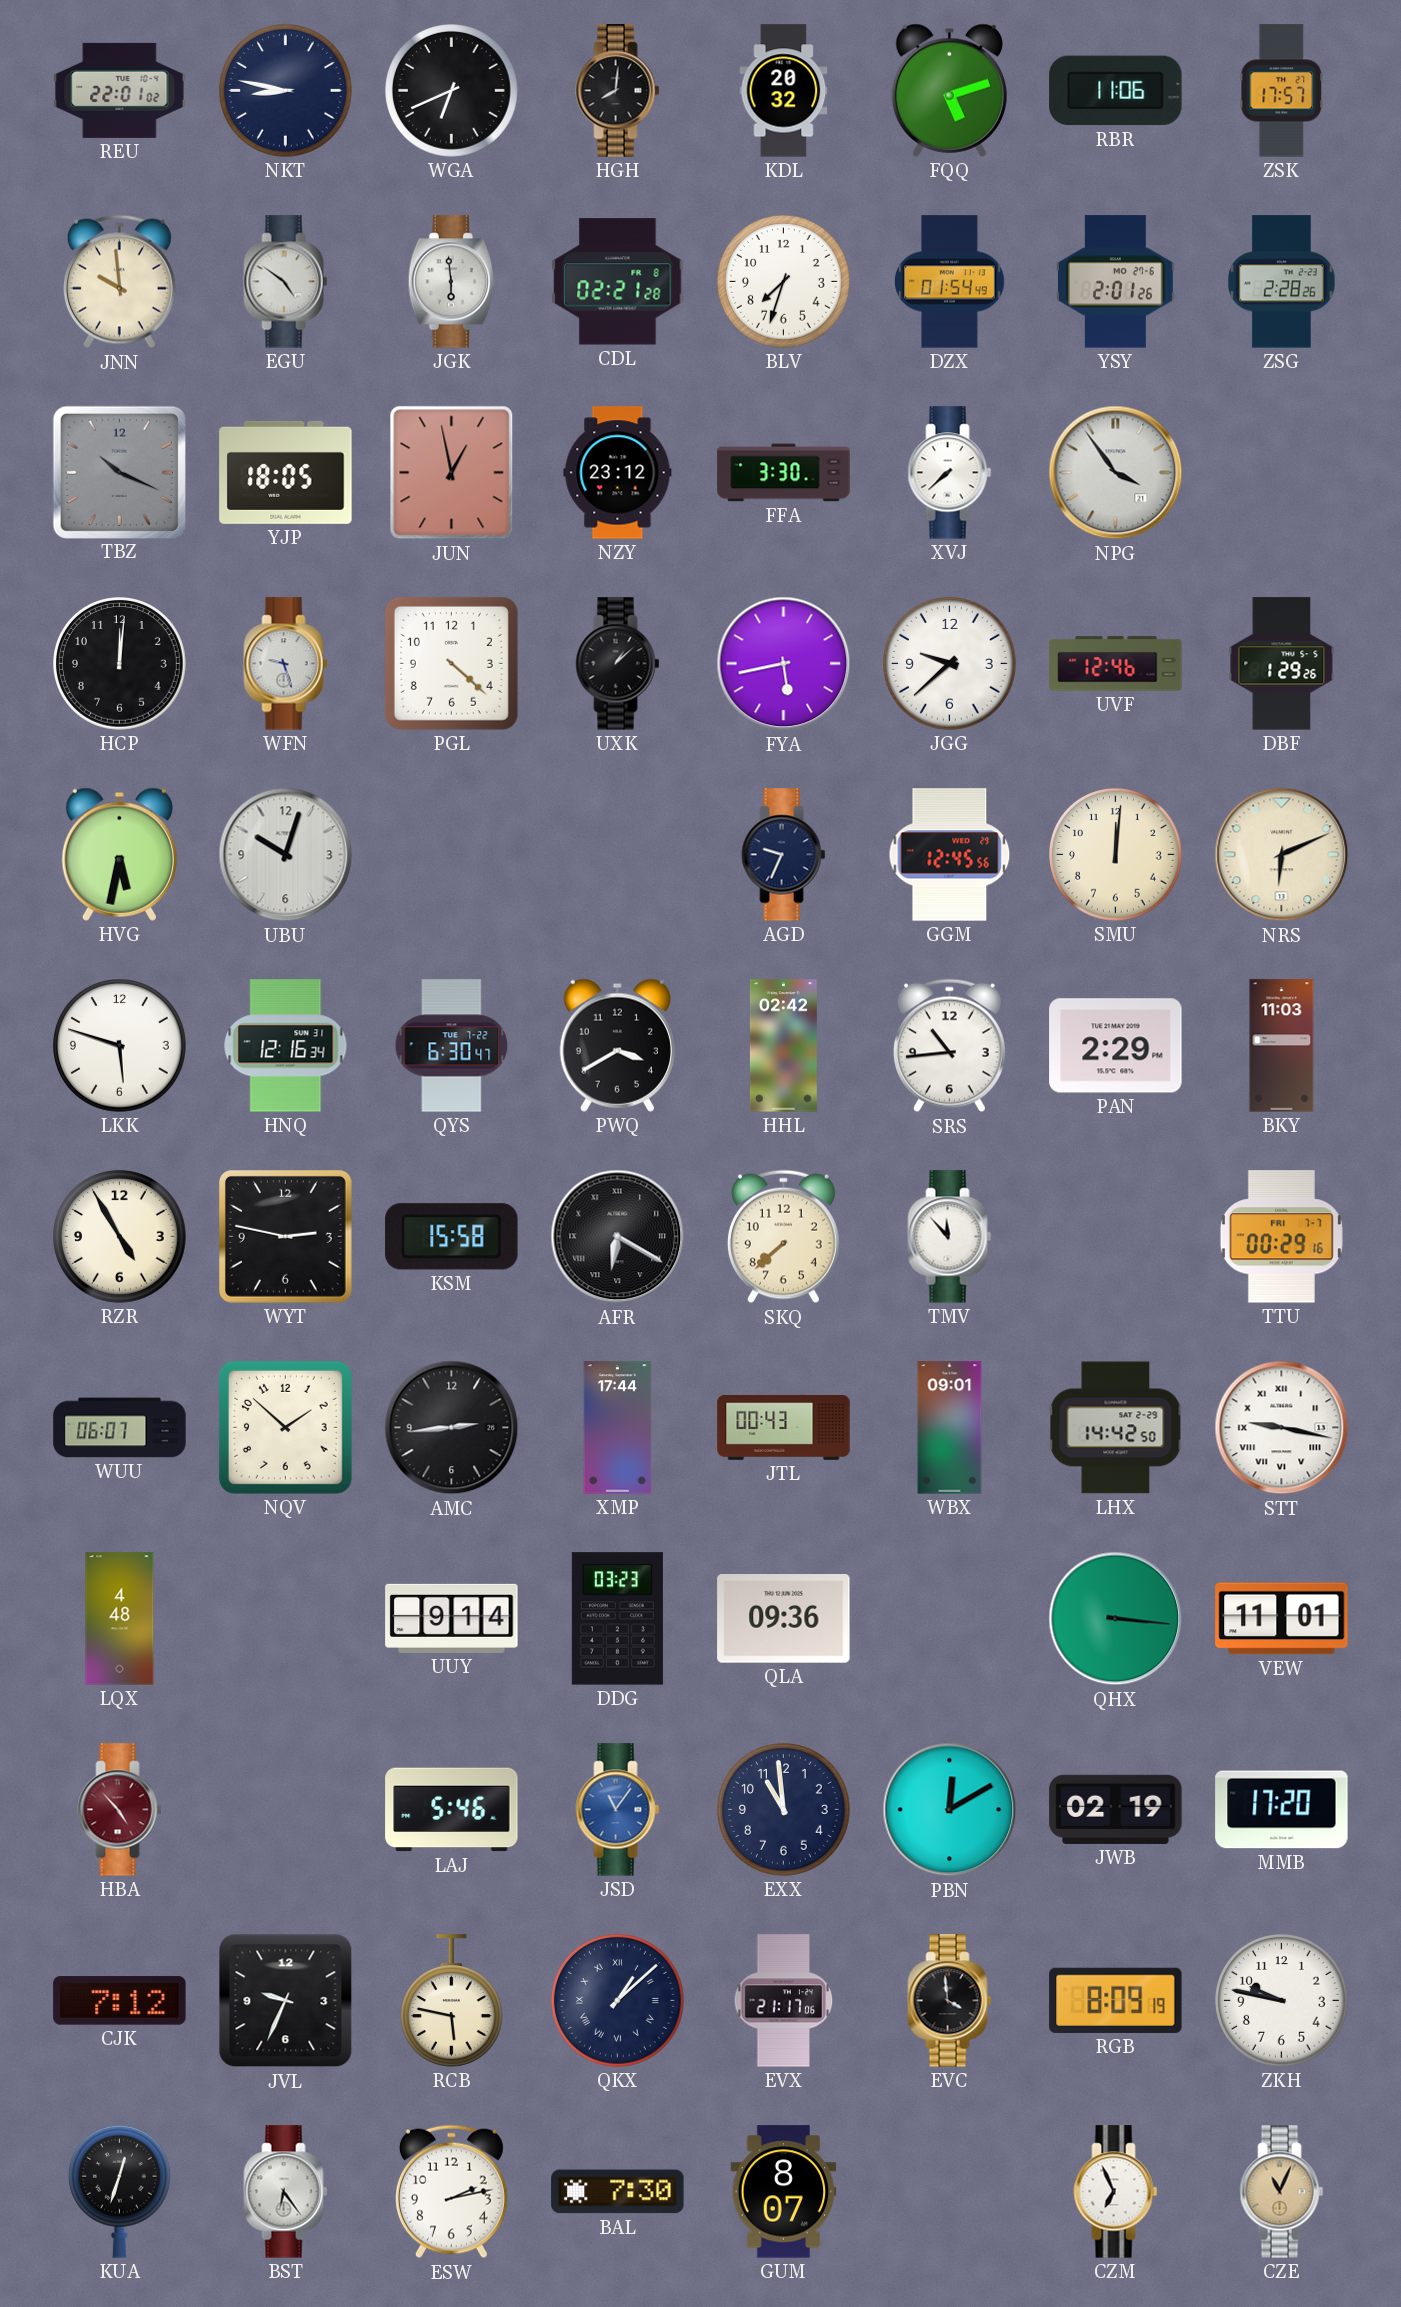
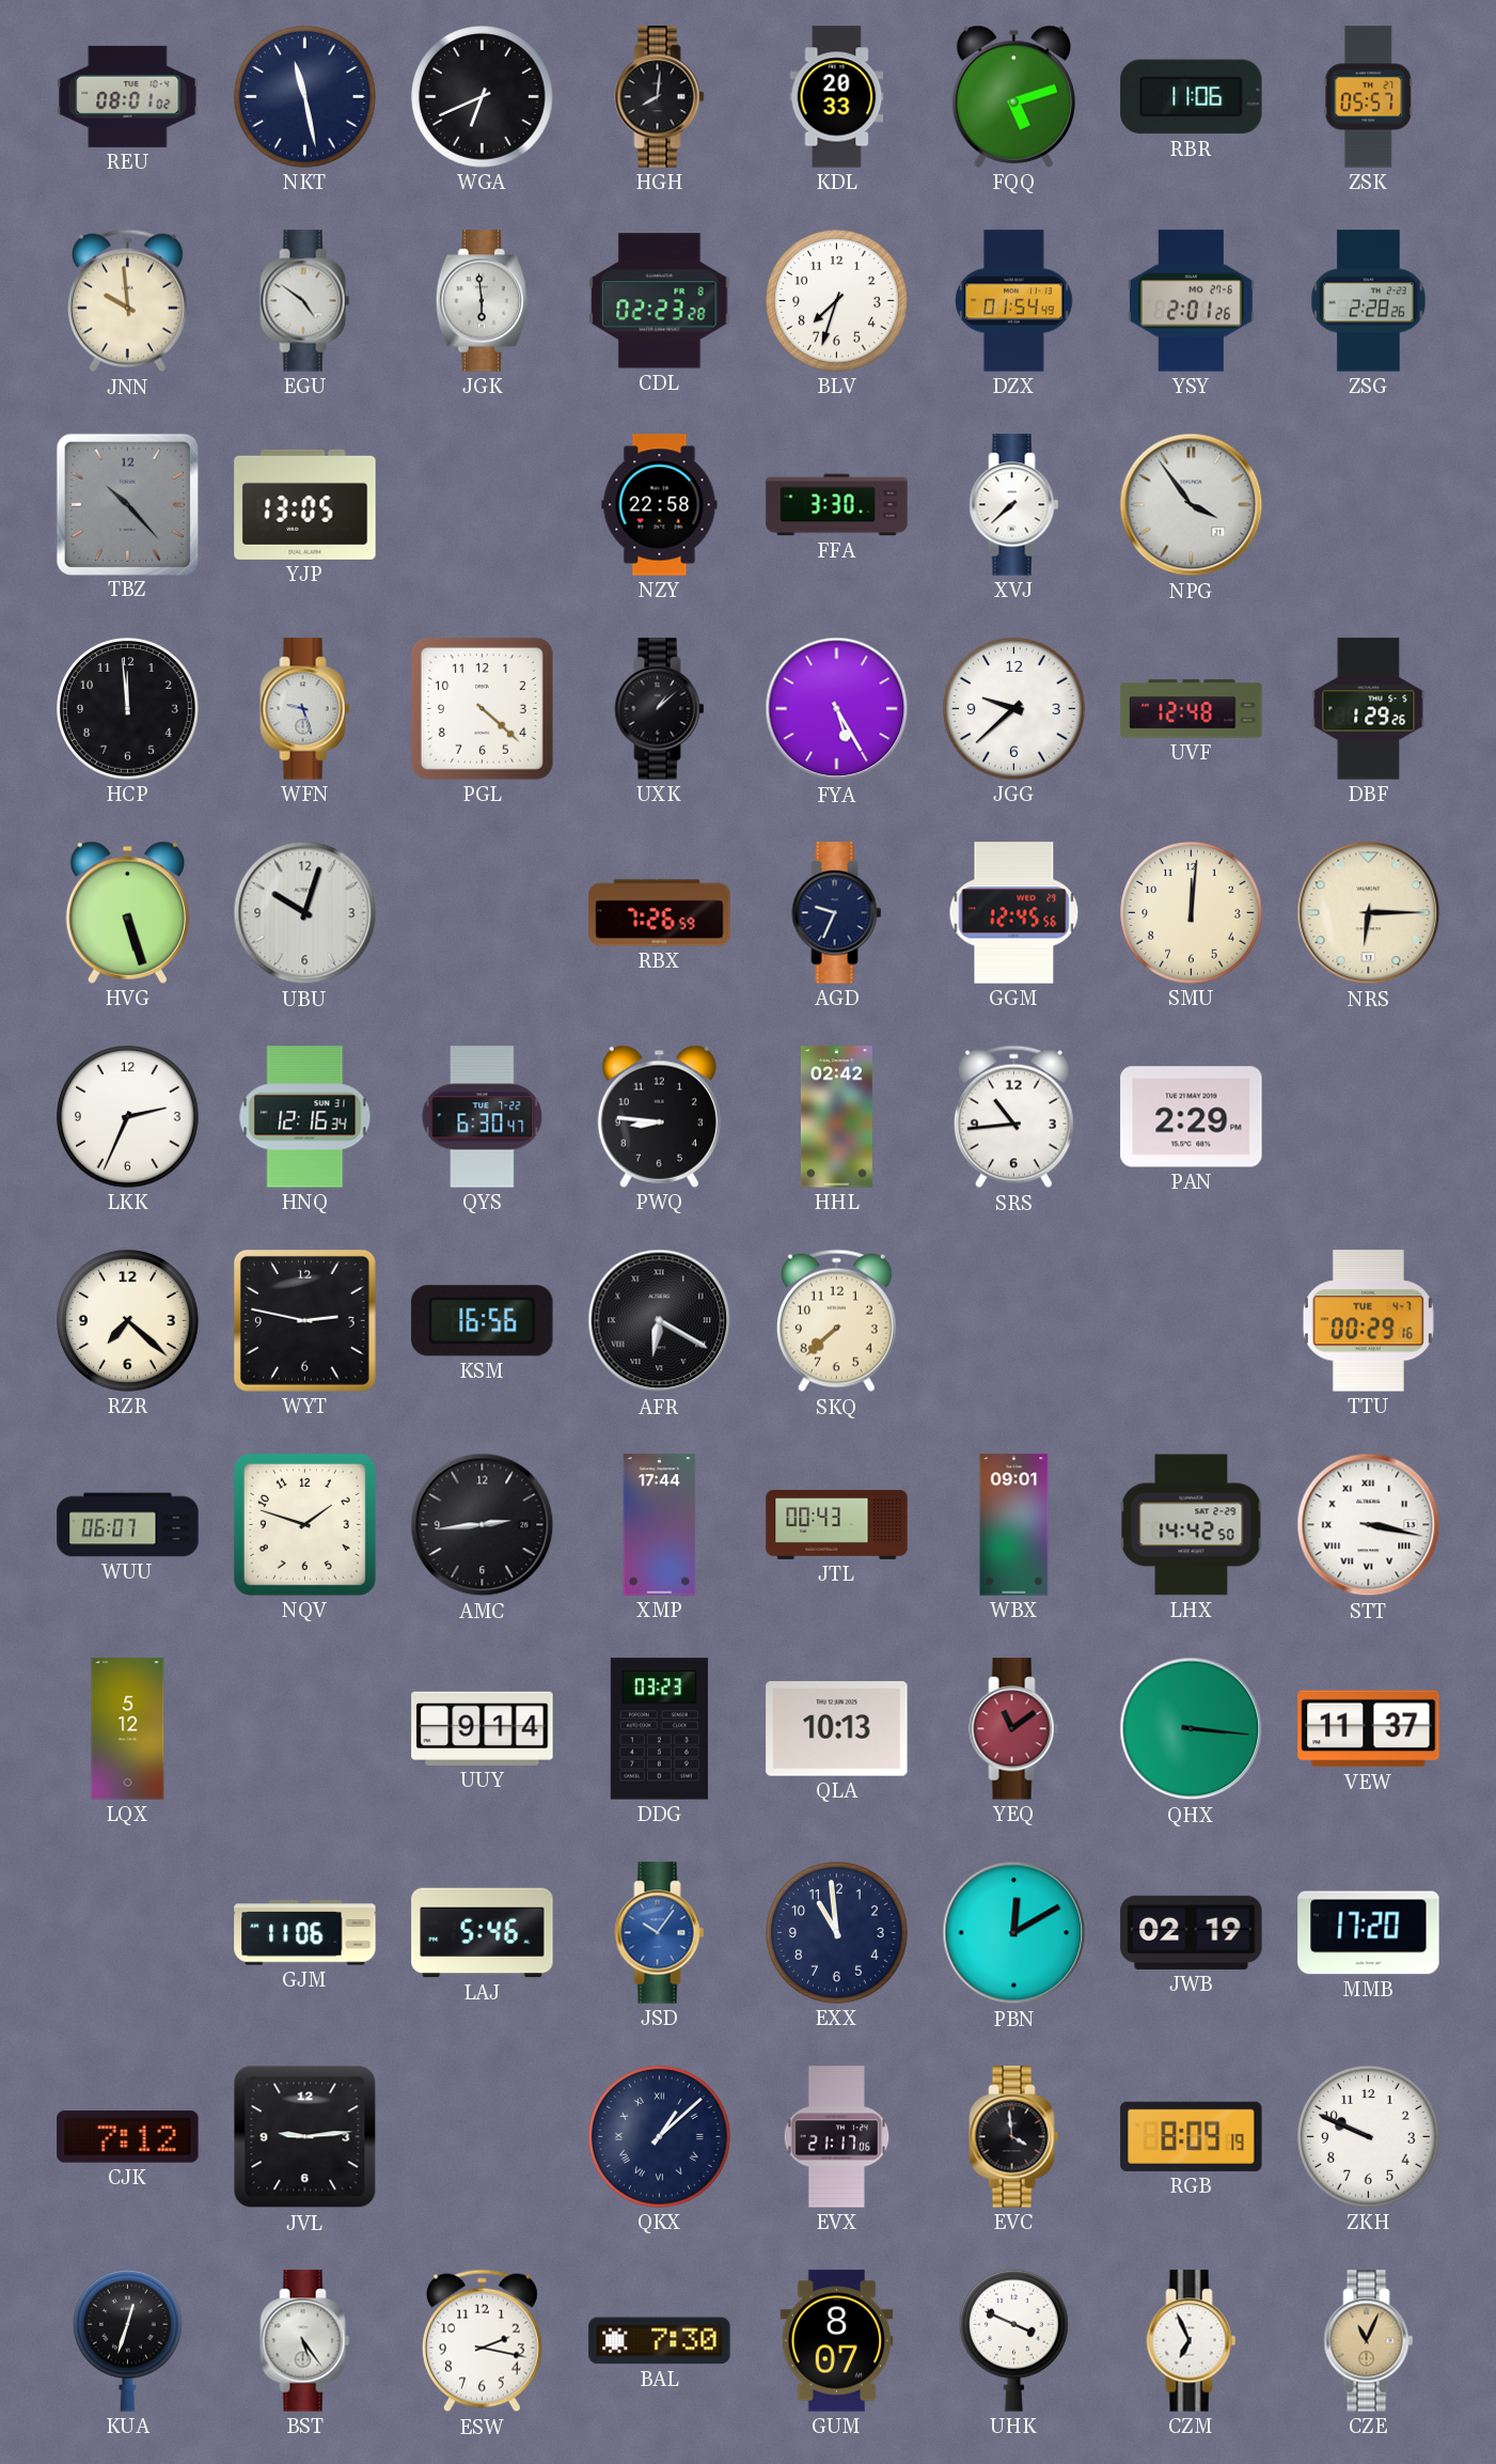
REU: 22:01 -> 08:01
NKT: 8:47 -> 11:28
KDL: 20:32 -> 20:33
ZSK: 17:57 -> 05:57
CDL: 02:21 -> 02:23
TBZ: 10:19 -> 10:23
YJP: 18:05 -> 13:05
JUN: 12:58 -> none
NZY: 23:12 -> 22:58
HCP: 12:01 -> 11:59
FYA: 5:43 -> 5:25
UVF: 12:46 -> 12:48
HVG: 5:32 -> 5:27
RBX: none -> 7:26
NRS: 6:11 -> 6:15
LKK: 5:48 -> 2:34
PWQ: 3:40 -> 8:46
BKY: 11:03 -> none
RZR: 4:55 -> 7:22
KSM: 15:58 -> 16:56
TMV: 11:53 -> none
TTU date: FRI 7-7 -> TUE 4-7
NQV: 1:52 -> 1:48
STT: 9:17 -> 3:17
LQX: 4:48 -> 5:12
QLA: 09:36 -> 10:13
YEQ: none -> 11:09
VEW: 11:01 -> 11:37
HBA: 4:53 -> none
GJM: none -> 11:06
JSD: 11:06 -> 10:06
JVL: 9:34 -> 9:14
RCB: 5:47 -> none
ZKH: 9:47 -> 9:49
BST: 6:24 -> 5:24
ESW: 2:13 -> 2:17
UHK: none -> 3:49
